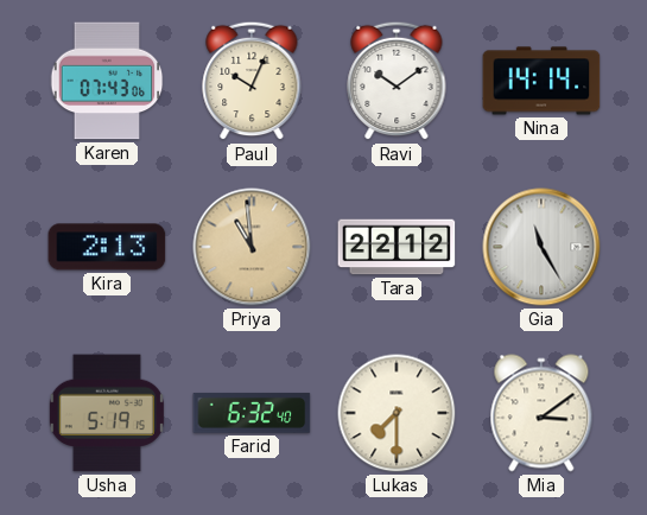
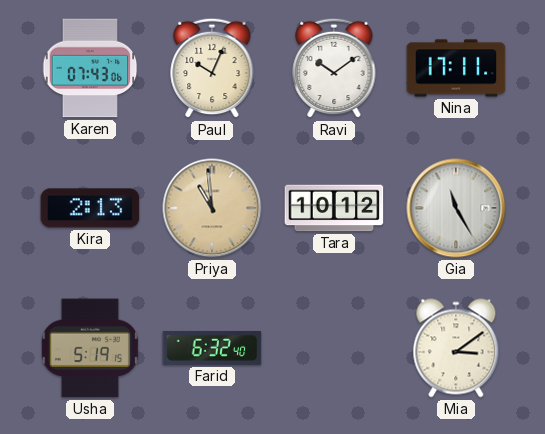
Nina: 14:14 -> 17:11
Tara: 22:12 -> 10:12
Lukas: 7:30 -> none
